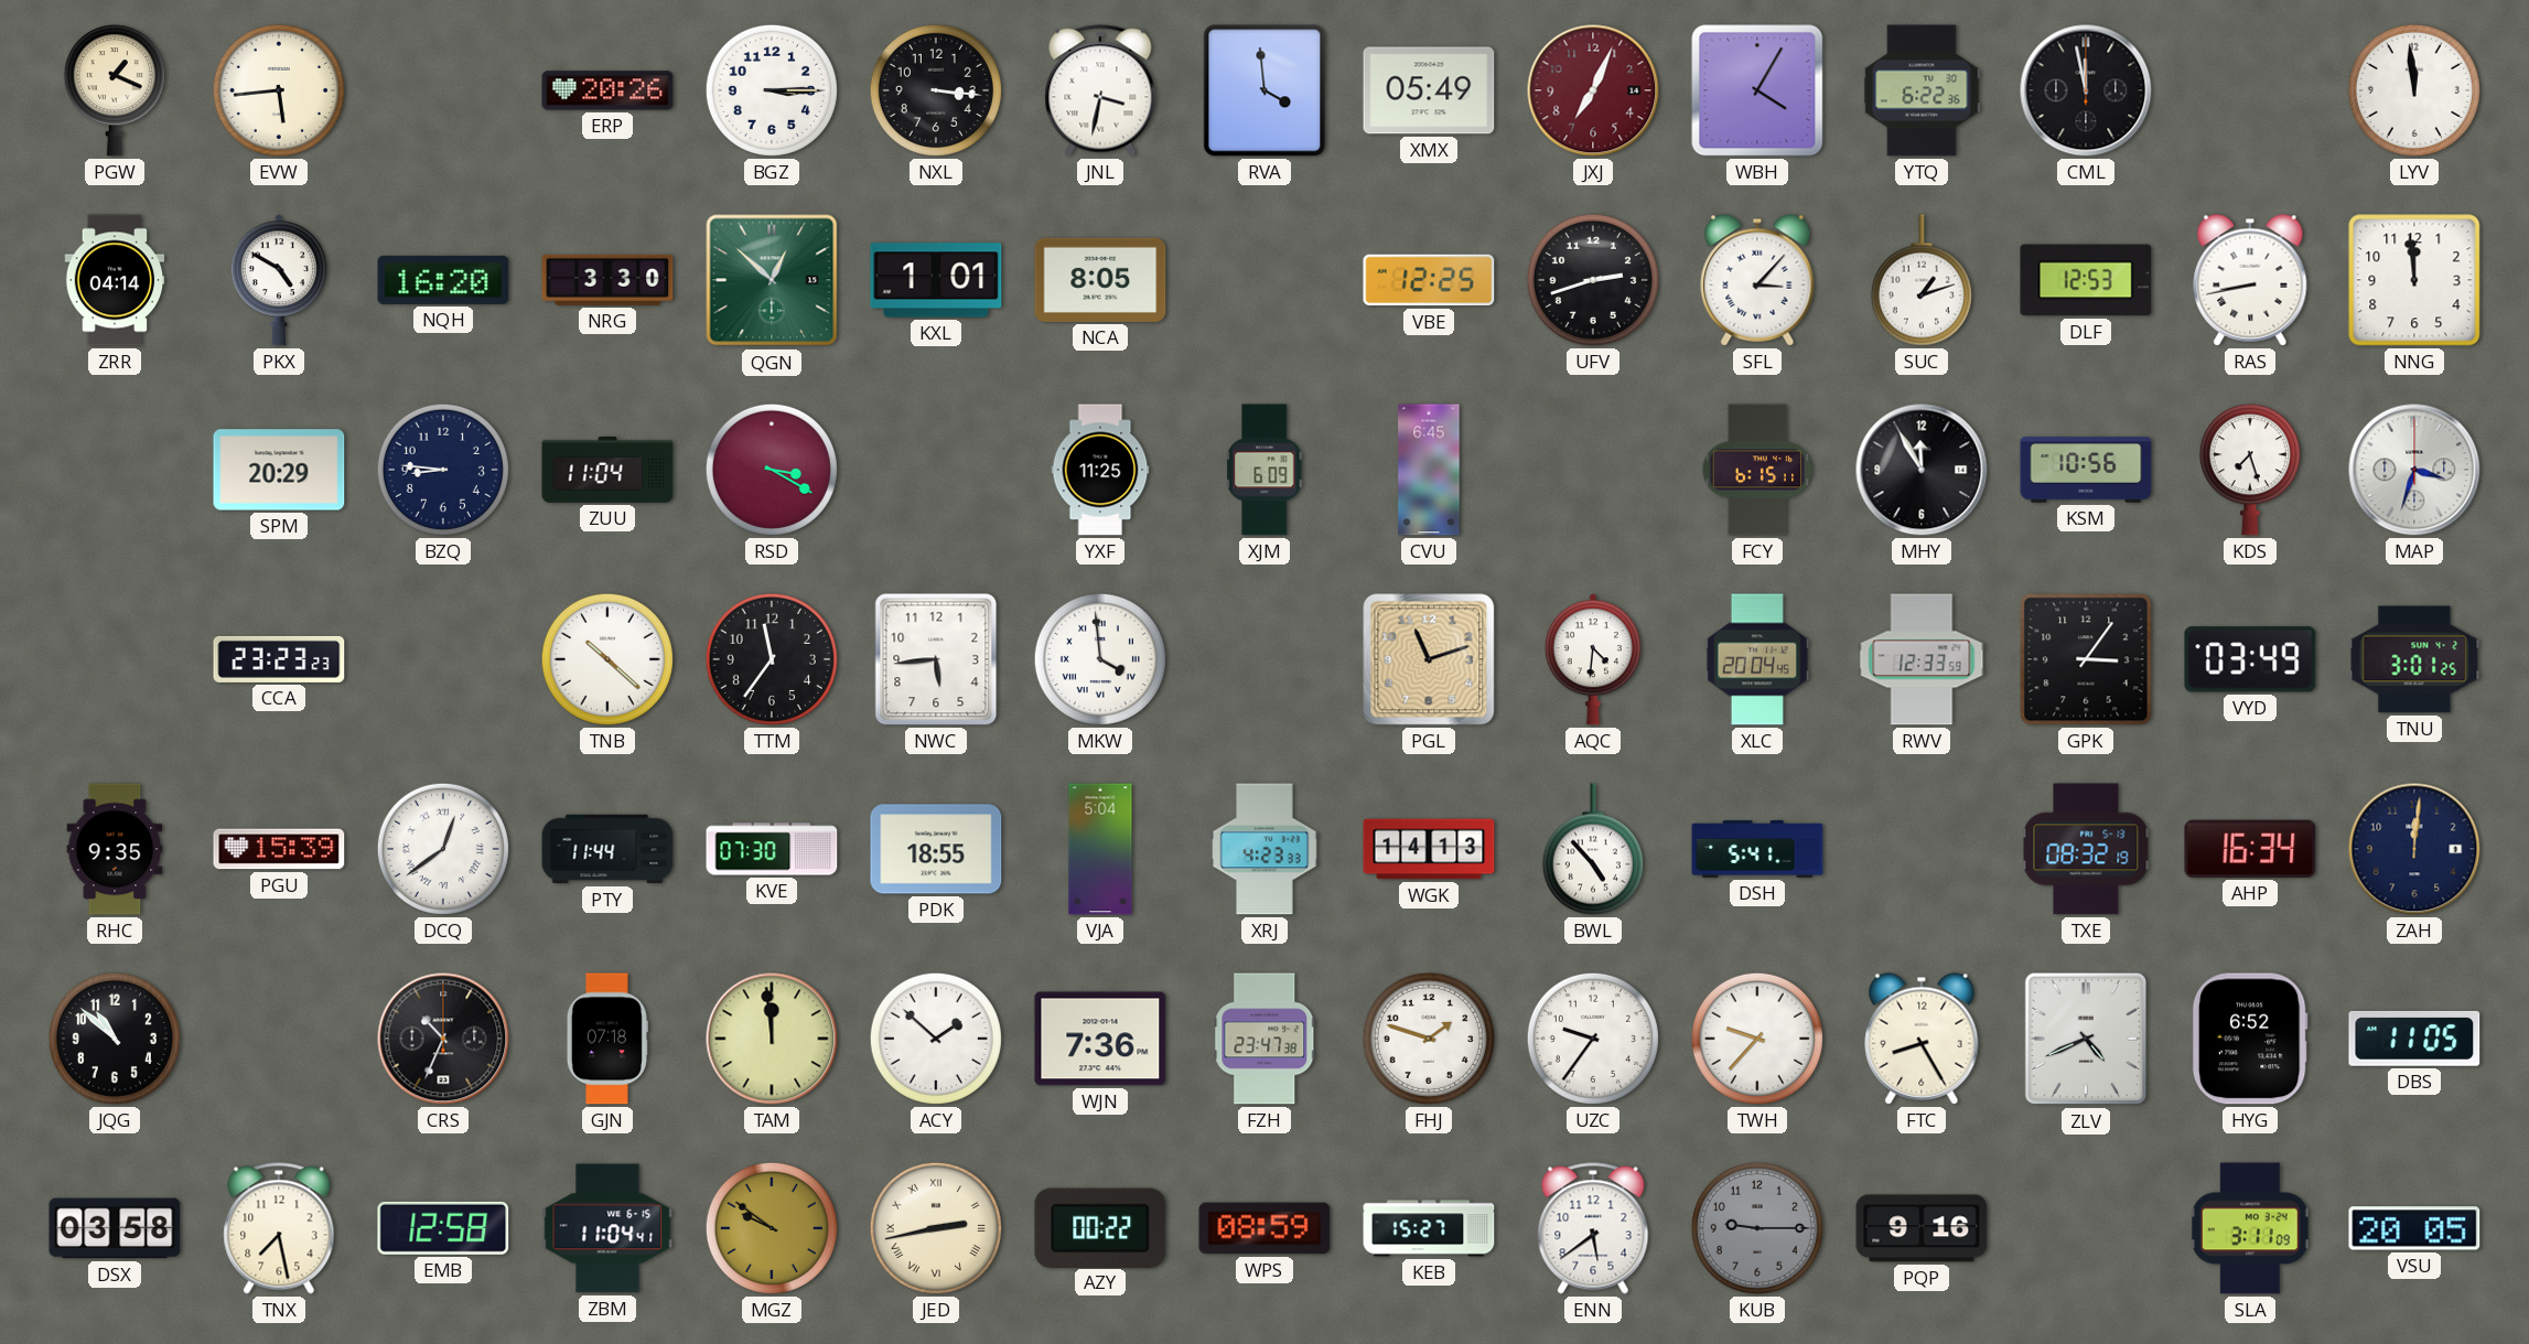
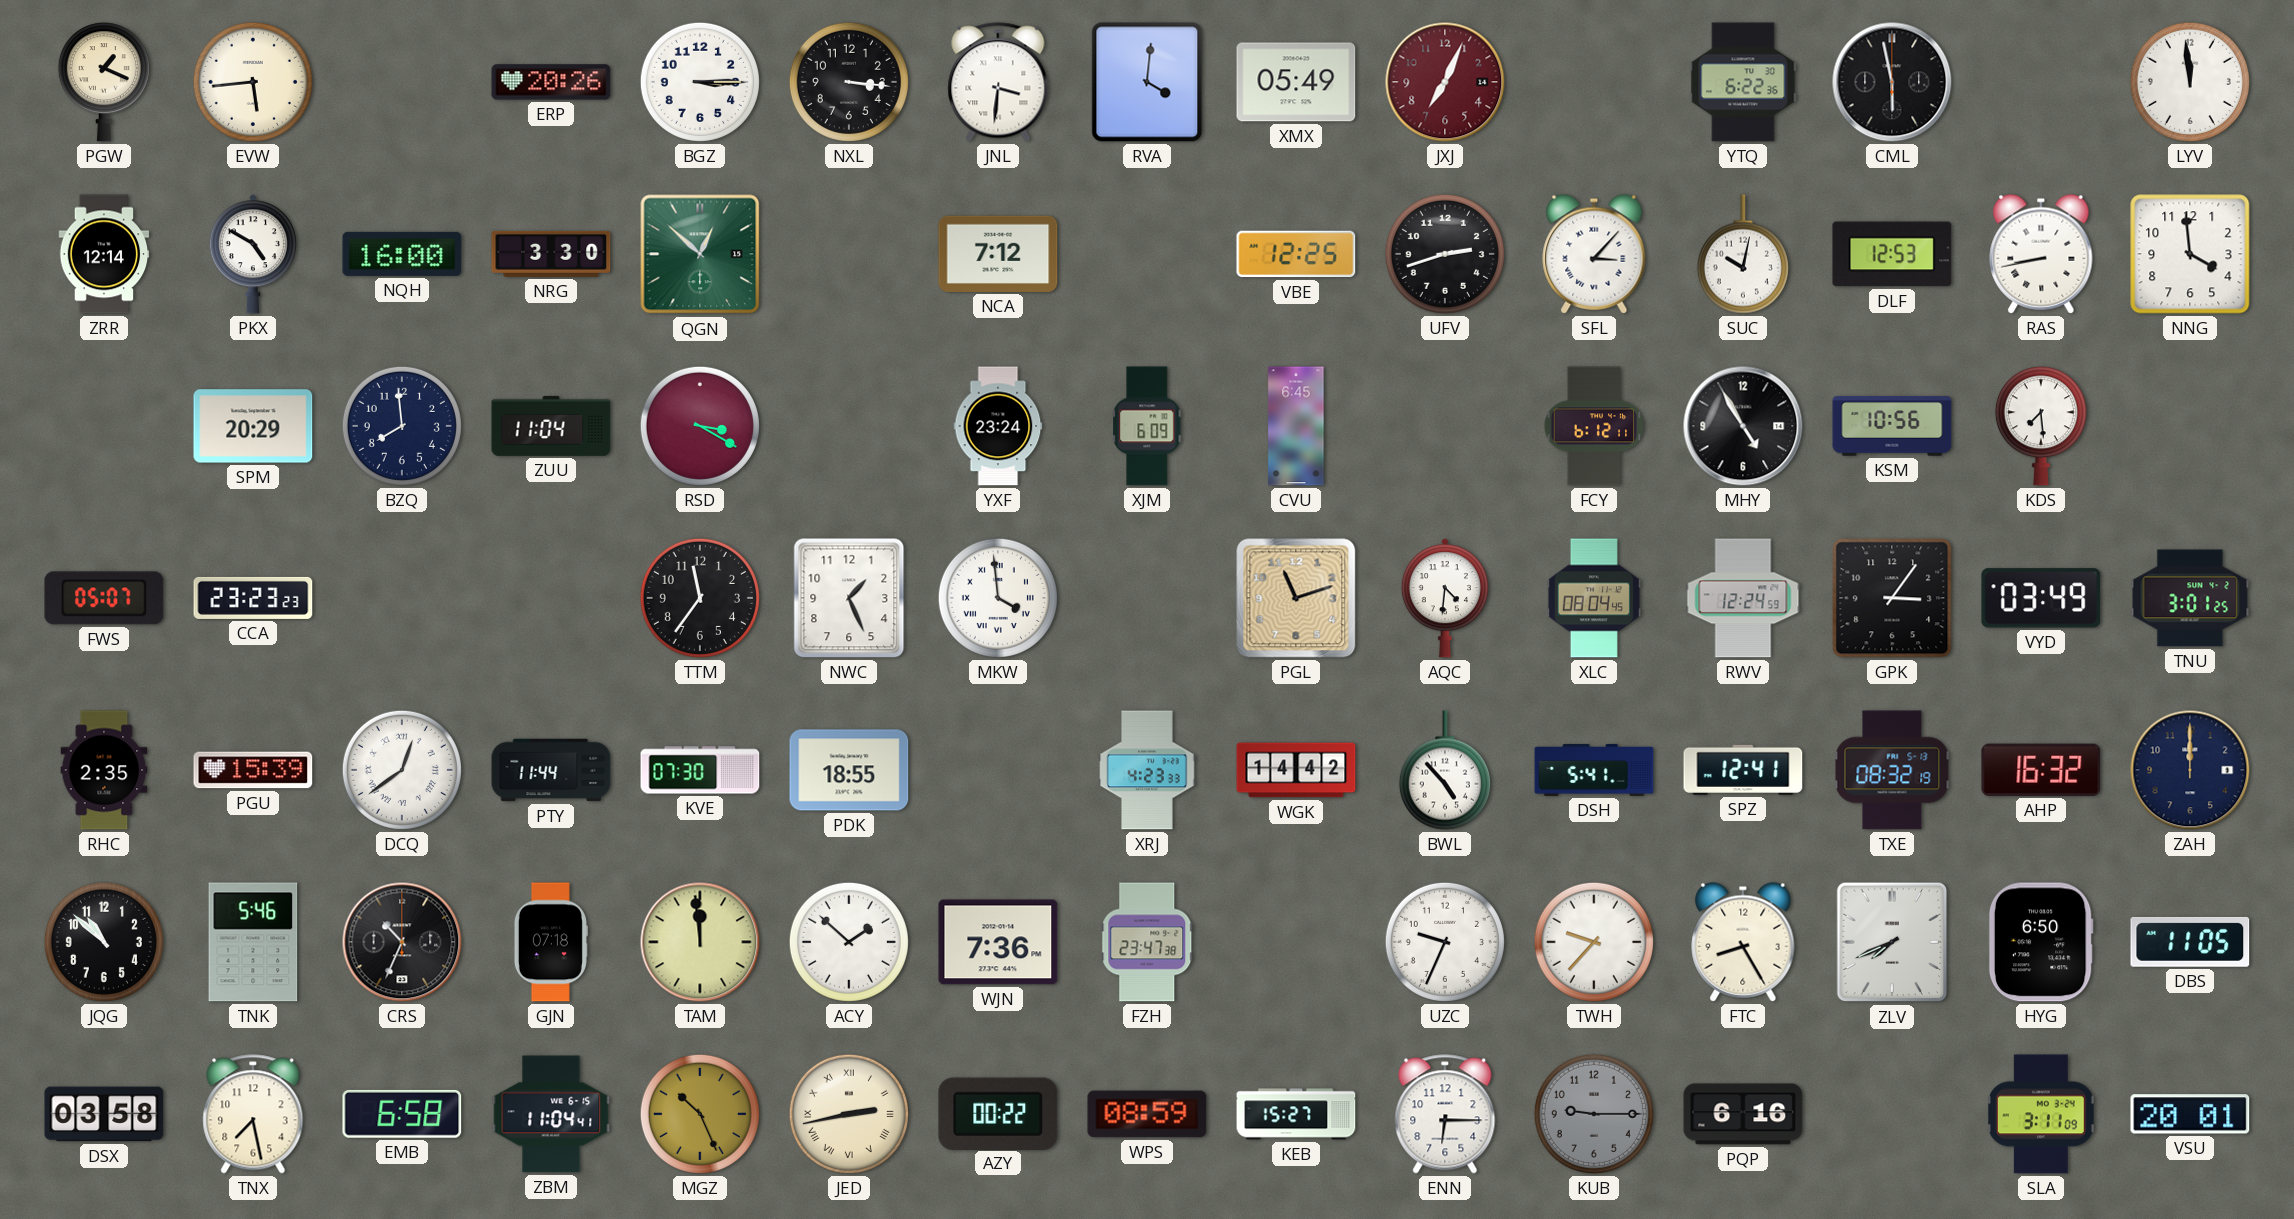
JNL: 3:32 -> 3:31
RVA: 3:59 -> 4:01
WBH: 4:05 -> none
CML: 11:58 -> 5:58
ZRR: 04:14 -> 12:14
NQH: 16:20 -> 16:00
KXL: 1:01 -> none
NCA: 8:05 -> 7:12
SUC: 1:12 -> 10:02
NNG: 11:59 -> 3:59
BZQ: 8:46 -> 7:59
YXF: 11:25 -> 23:24
FCY: 6:15 -> 6:12
MHY: 11:55 -> 4:55
KDS: 7:27 -> 7:29
MAP: 3:33 -> none
FWS: none -> 05:07
TNB: 10:22 -> none
NWC: 5:44 -> 1:26
XLC: 20:04 -> 08:04
RWV: 12:33 -> 12:24
RHC: 9:35 -> 2:35
VJA: 5:04 -> none
WGK: 14:13 -> 14:42
SPZ: none -> 12:41
AHP: 16:34 -> 16:32
ZAH: 12:01 -> 12:00
TNK: none -> 5:46
FHJ: 1:48 -> none
UZC: 9:36 -> 9:34
ZLV: 4:41 -> 7:41
HYG: 6:52 -> 6:50
EMB: 12:58 -> 6:58
MGZ: 9:51 -> 10:26
ENN: 5:39 -> 6:15
PQP: 9:16 -> 6:16
VSU: 20:05 -> 20:01
